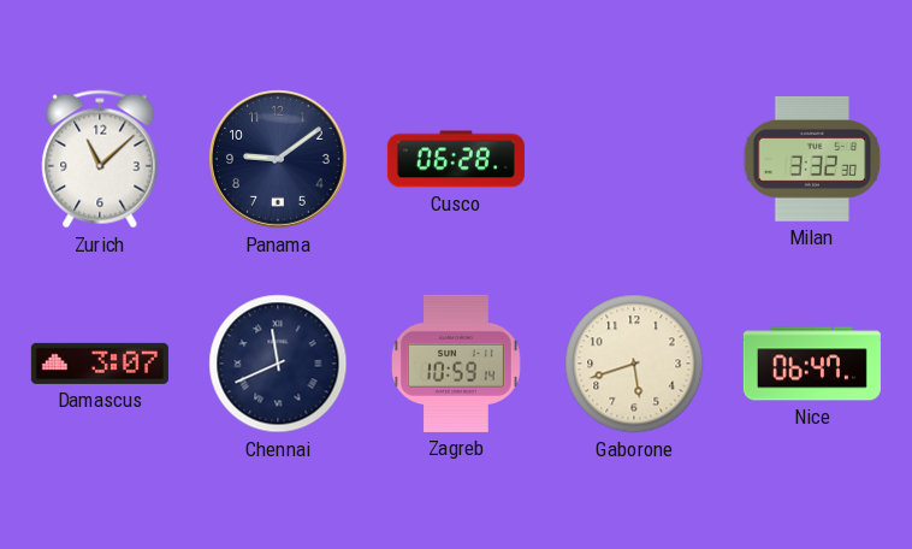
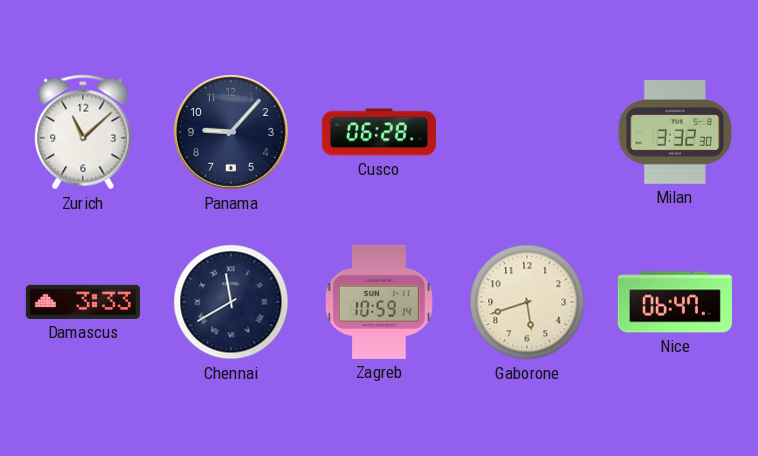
Panama: 9:09 -> 9:07
Damascus: 3:07 -> 3:33
Chennai: 11:41 -> 11:40
